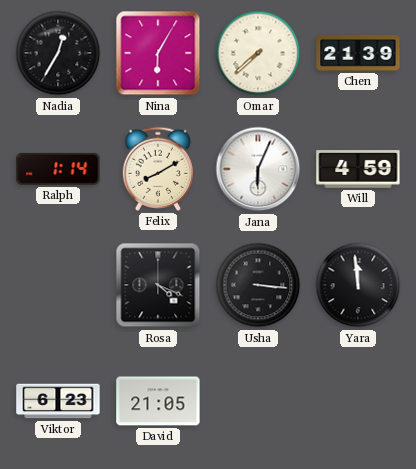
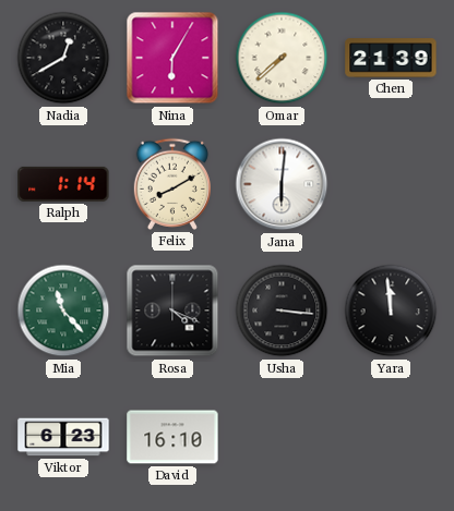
Nadia: 12:35 -> 12:40
Jana: 6:04 -> 6:01
Will: 4:59 -> none
Mia: none -> 11:23
David: 21:05 -> 16:10
